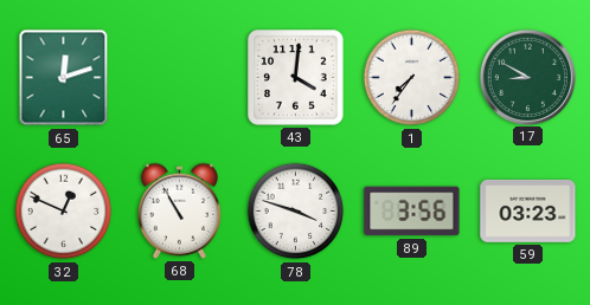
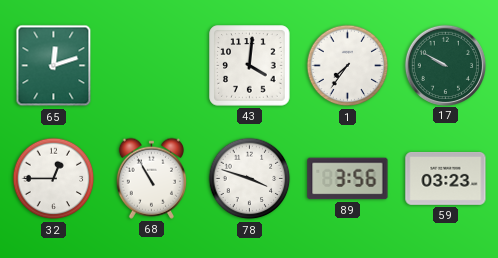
17: 8:50 -> 9:50
32: 12:49 -> 12:45
